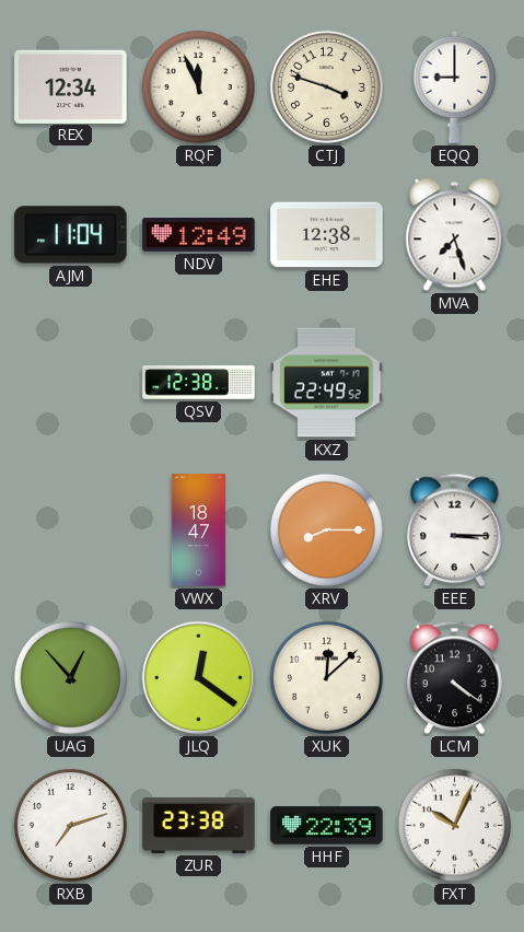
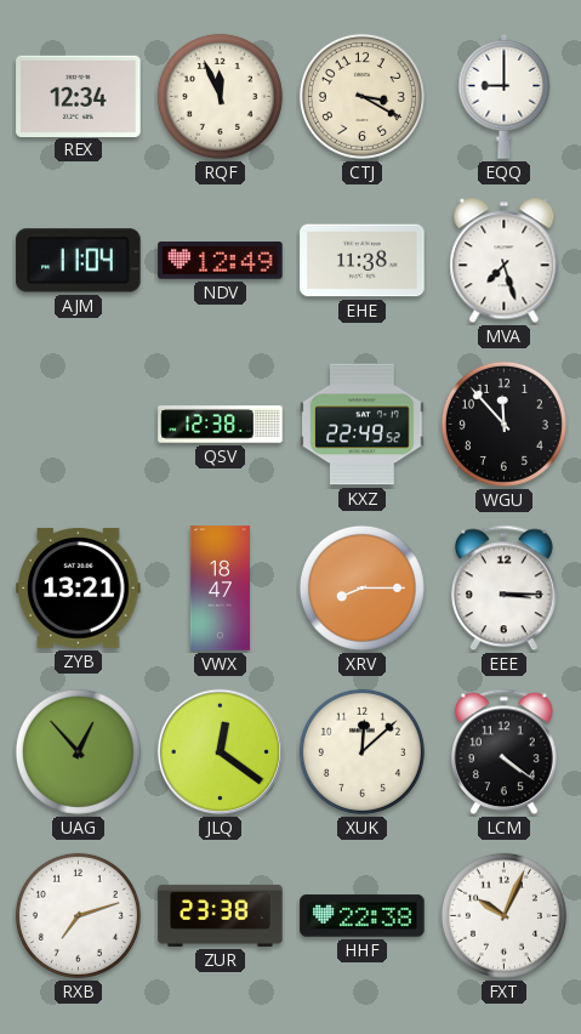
CTJ: 3:48 -> 3:20
EHE: 12:38 -> 11:38
WGU: none -> 11:53
ZYB: none -> 13:21
HHF: 22:39 -> 22:38
